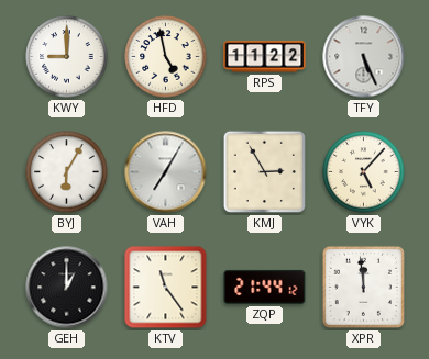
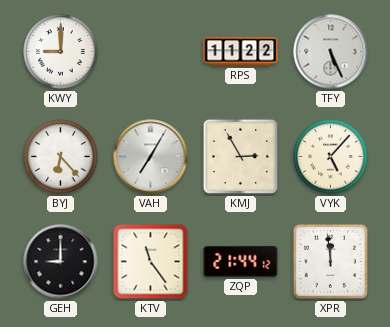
HFD: 4:58 -> none
BYJ: 6:05 -> 6:23
GEH: 1:00 -> 9:00
